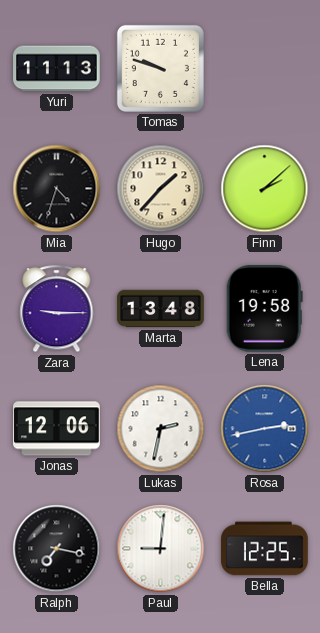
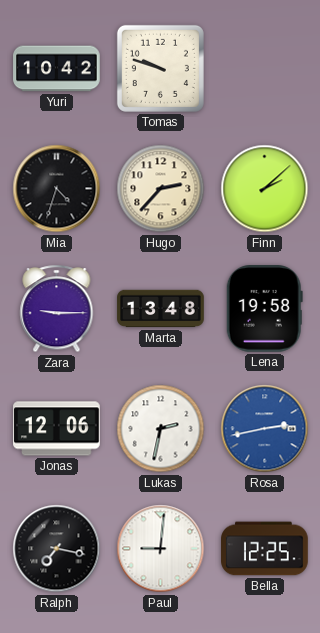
Yuri: 11:13 -> 10:42
Hugo: 1:37 -> 2:37
